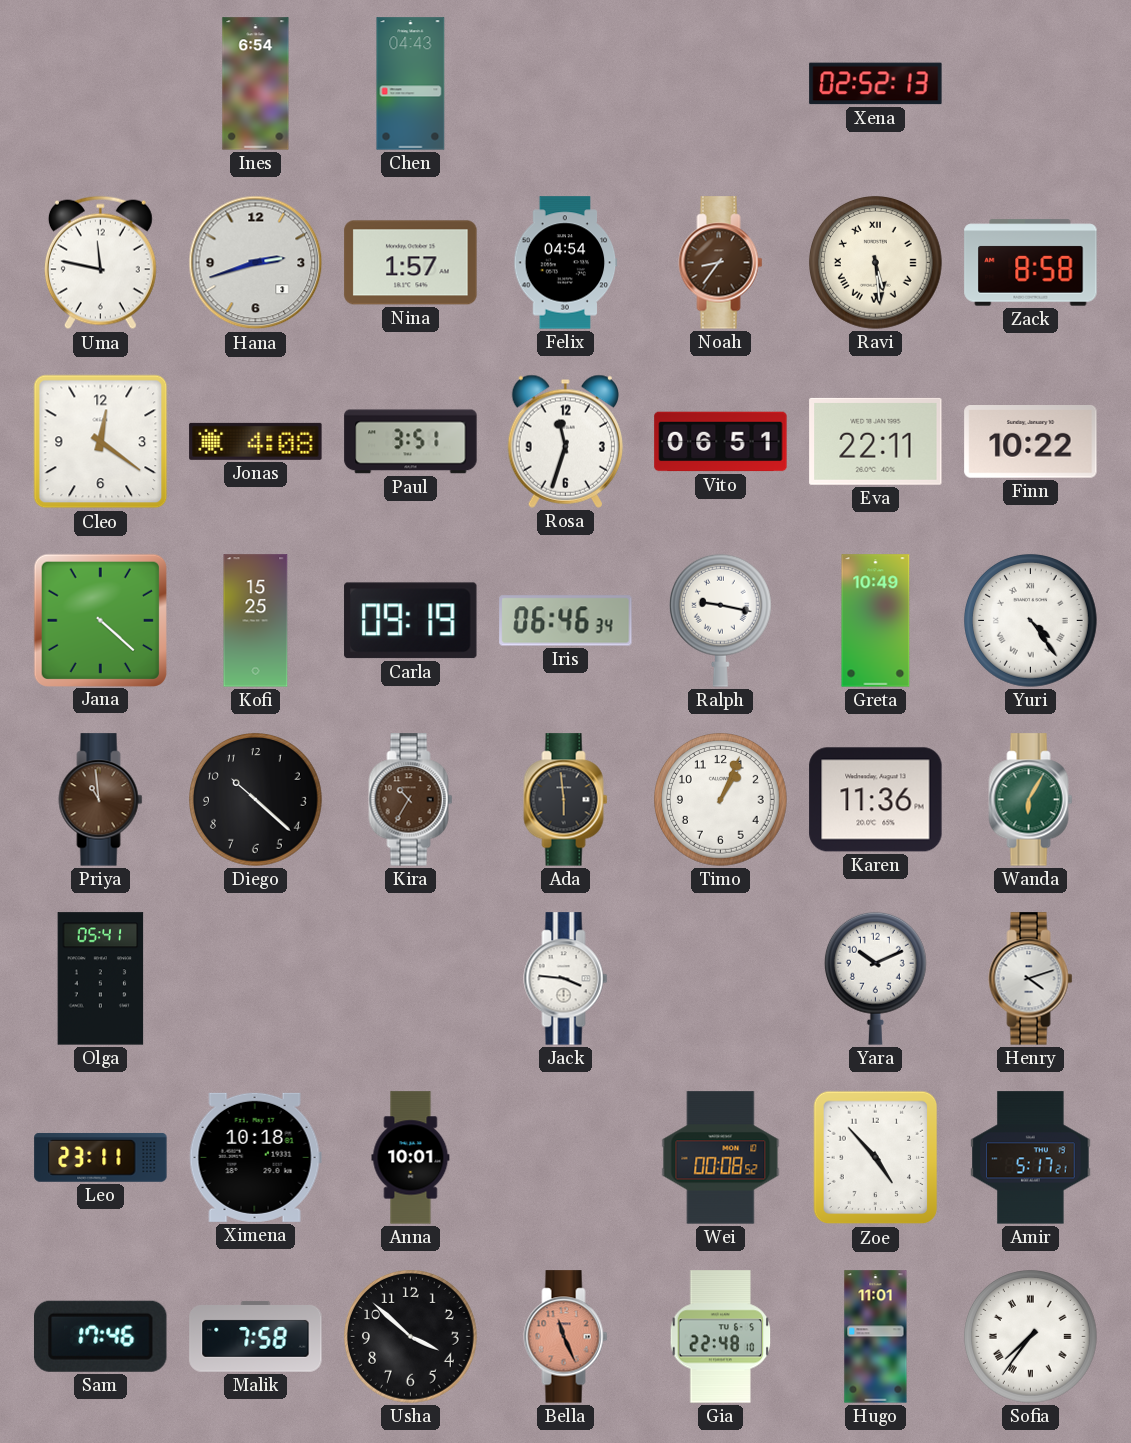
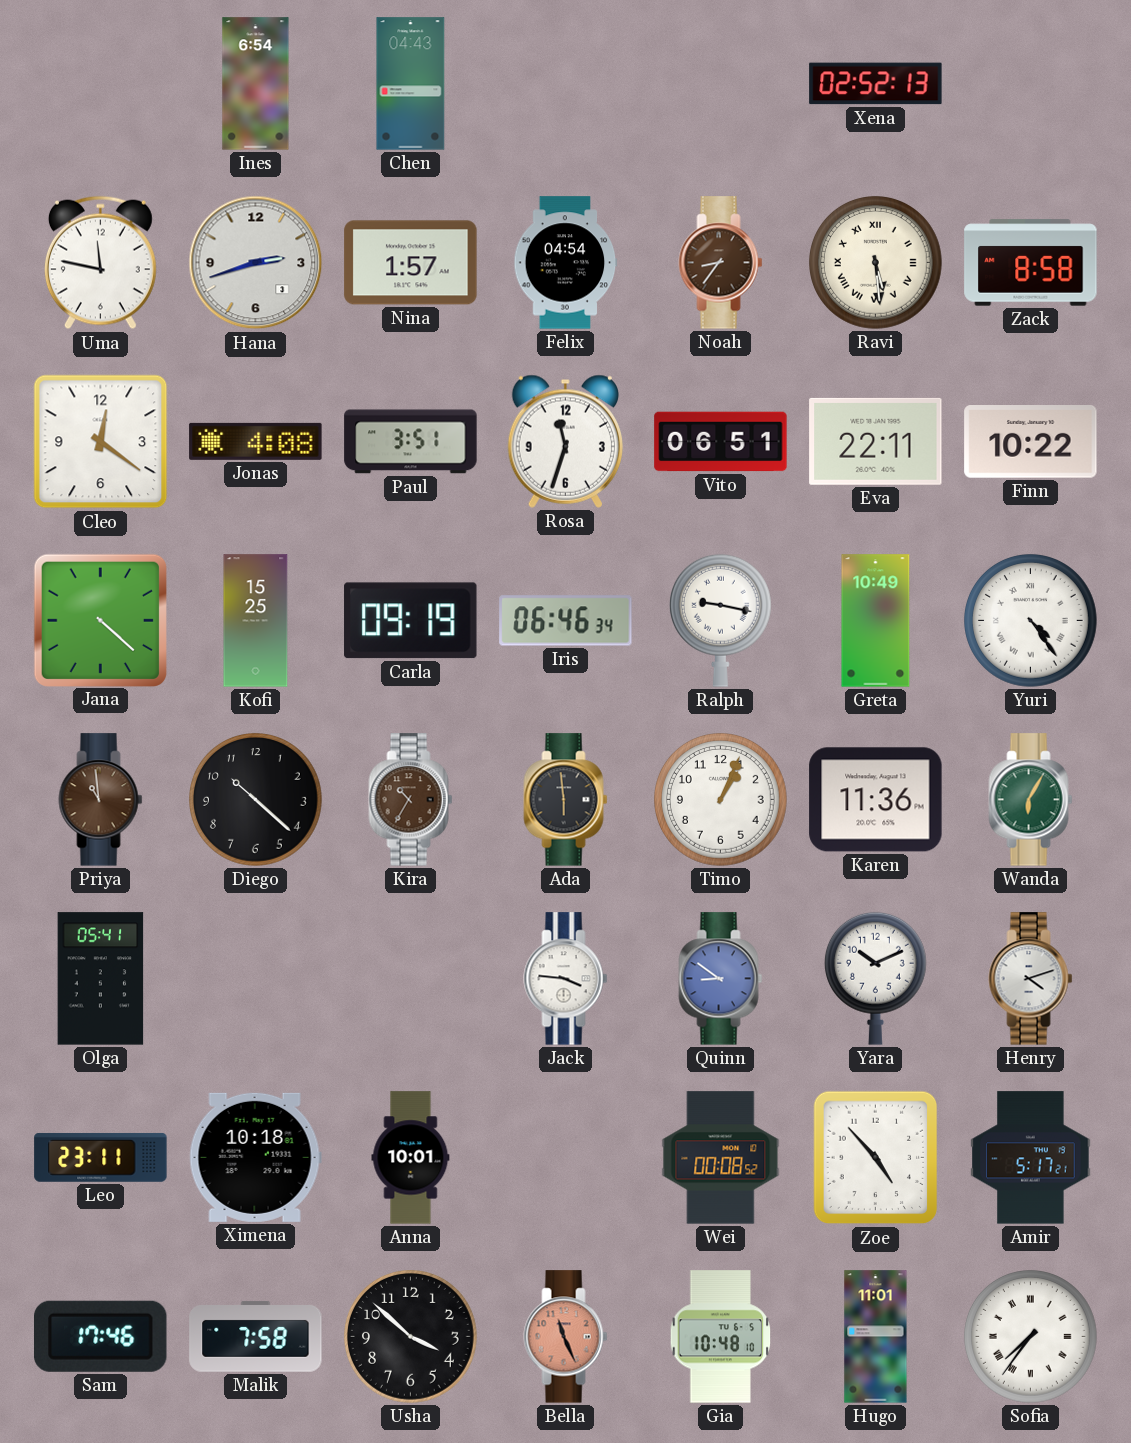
Quinn: none -> 8:51
Gia: 22:48 -> 10:48
